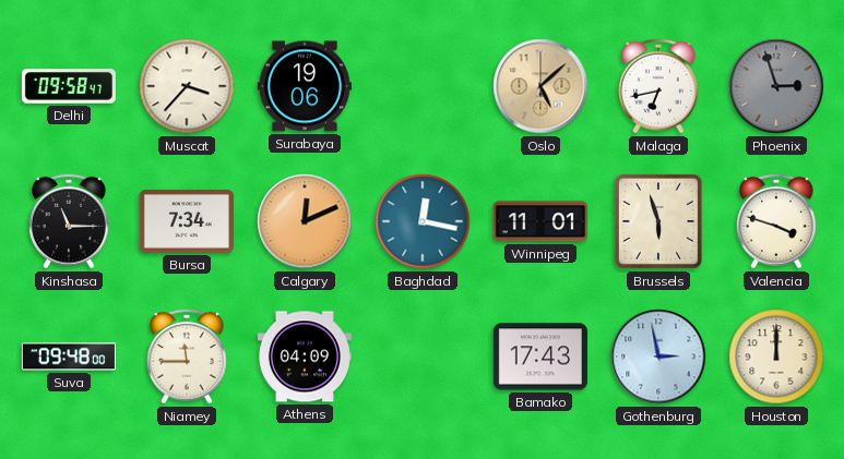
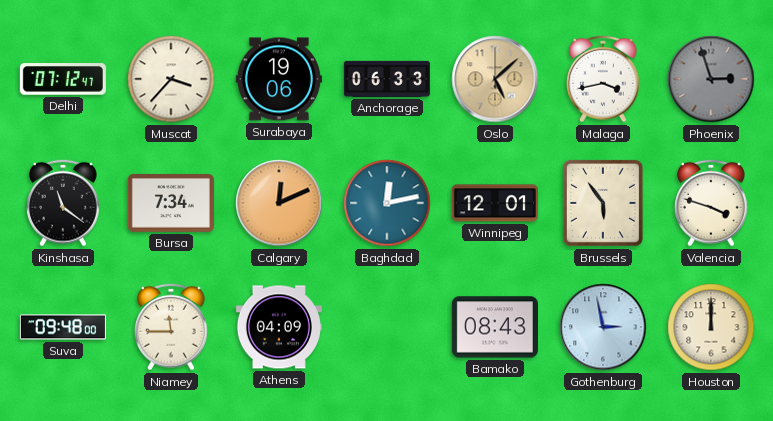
Delhi: 09:58 -> 07:12
Anchorage: none -> 06:33
Malaga: 6:43 -> 3:43
Kinshasa: 11:15 -> 11:21
Baghdad: 12:17 -> 12:13
Winnipeg: 11:01 -> 12:01
Brussels: 5:57 -> 5:54
Bamako: 17:43 -> 08:43
